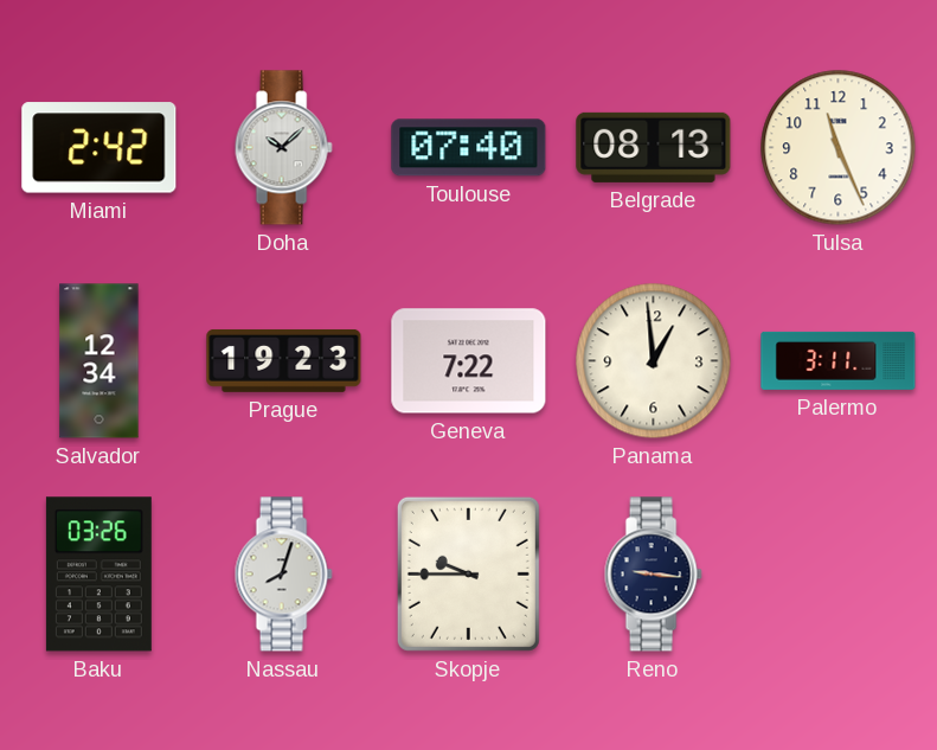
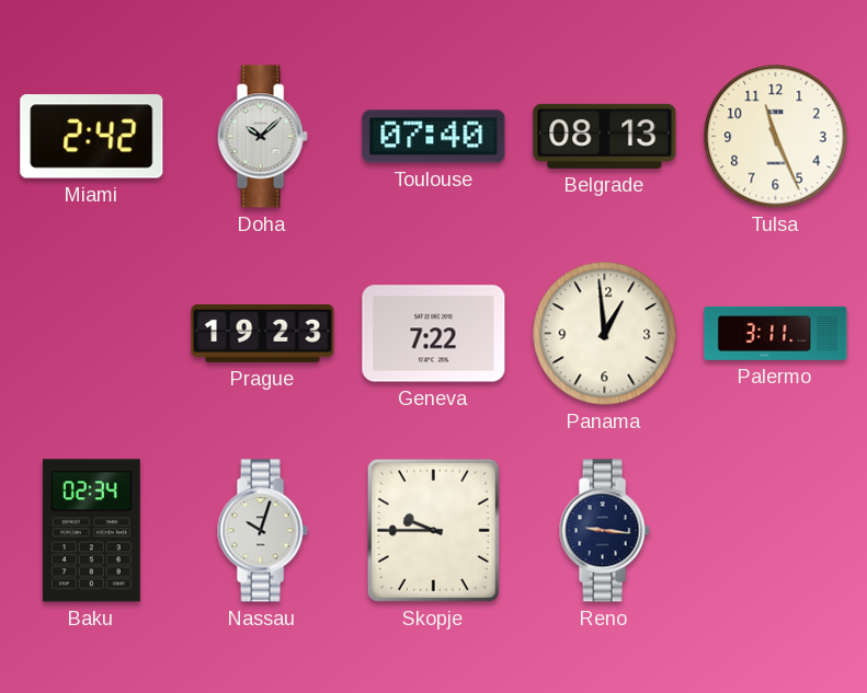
Salvador: 12:34 -> none
Baku: 03:26 -> 02:34
Nassau: 8:03 -> 10:03
